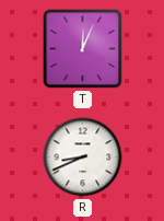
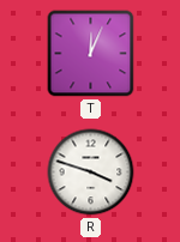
R: 8:41 -> 3:48
